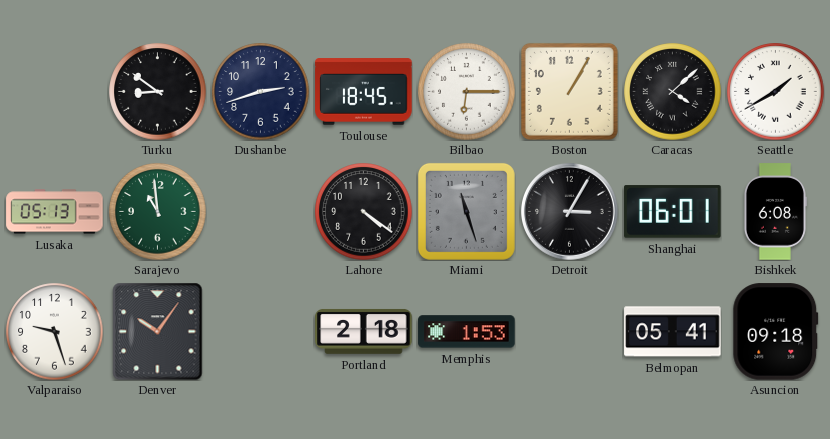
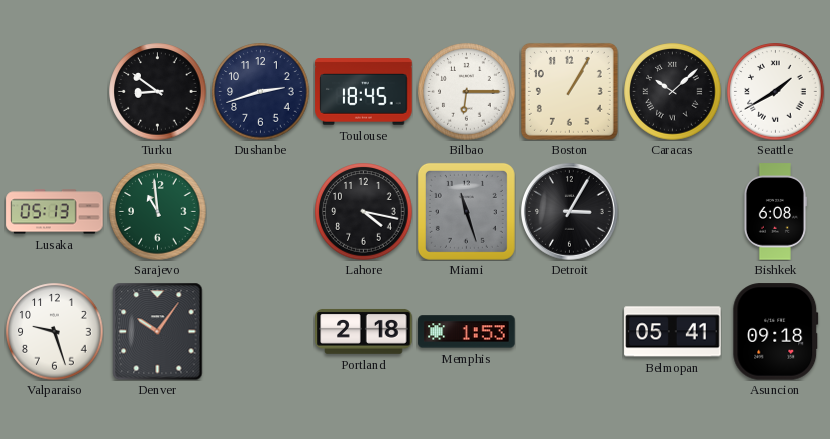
Caracas: 4:08 -> 10:08
Lahore: 4:21 -> 4:17
Shanghai: 06:01 -> none
